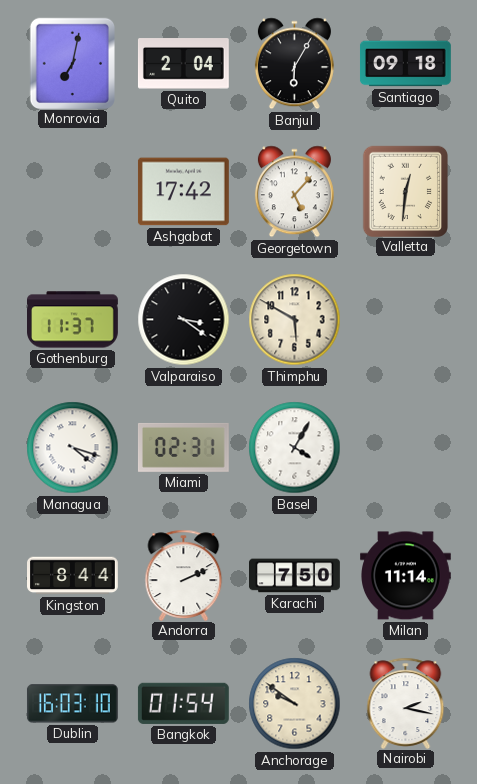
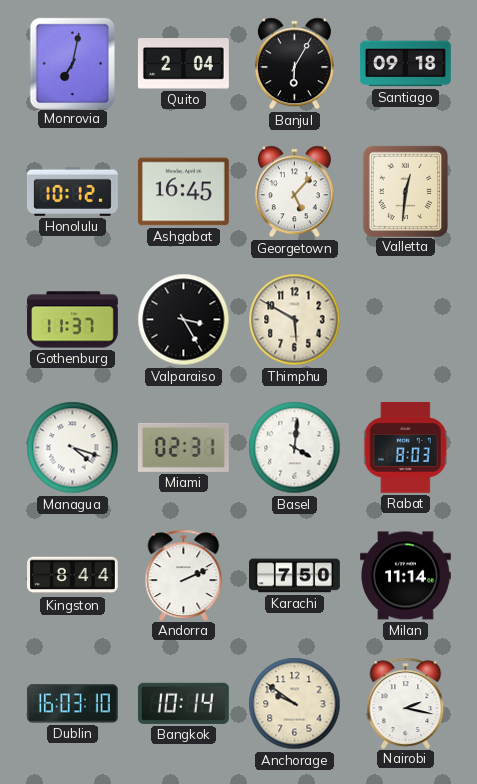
Honolulu: none -> 10:12
Ashgabat: 17:42 -> 16:45
Valparaiso: 3:21 -> 3:25
Basel: 4:05 -> 4:01
Rabat: none -> 8:03
Bangkok: 01:54 -> 10:14
